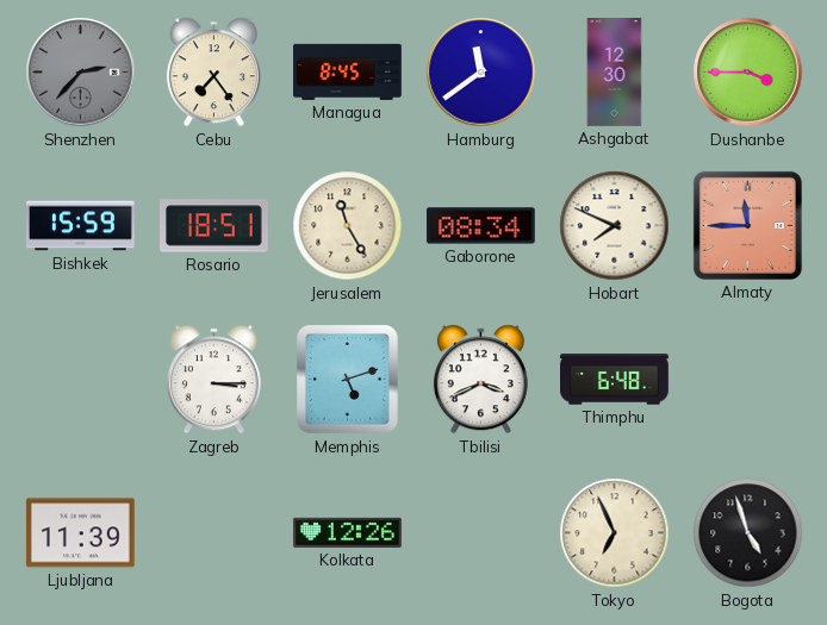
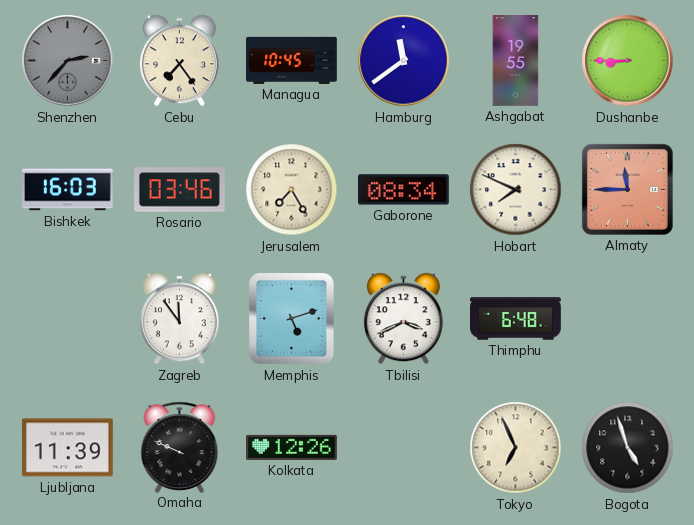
Managua: 8:45 -> 10:45
Ashgabat: 12:30 -> 19:55
Dushanbe: 3:45 -> 8:45
Bishkek: 15:59 -> 16:03
Rosario: 18:51 -> 03:46
Jerusalem: 11:25 -> 7:25
Zagreb: 3:15 -> 11:54
Omaha: none -> 9:49
